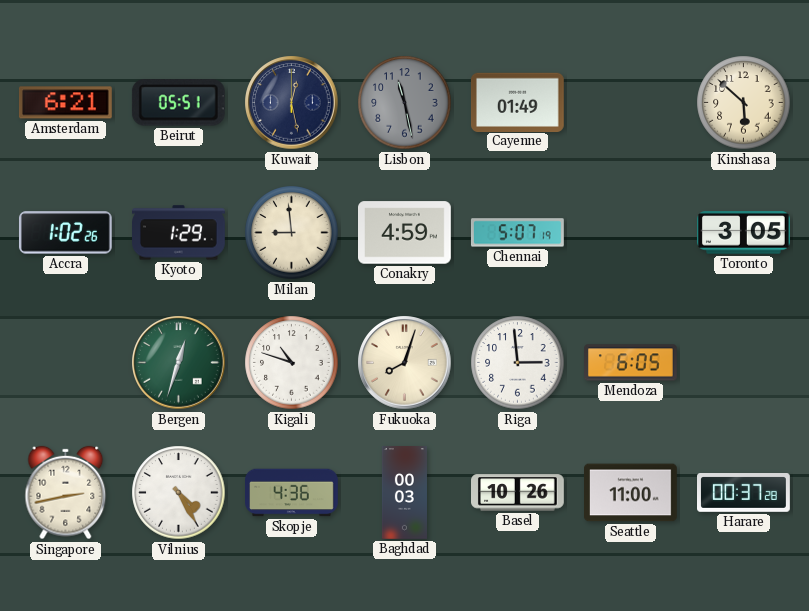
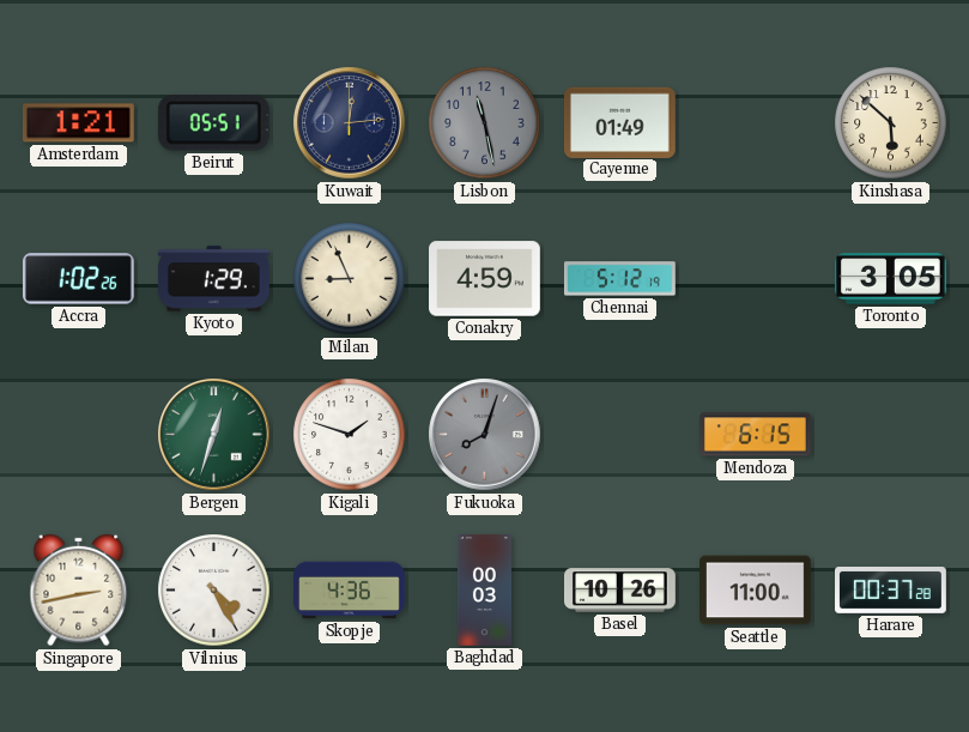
Amsterdam: 6:21 -> 1:21
Kuwait: 12:28 -> 12:14
Milan: 8:59 -> 8:56
Chennai: 5:07 -> 5:12
Kigali: 10:48 -> 1:48
Fukuoka dial: cream -> grey
Riga: 2:59 -> none
Mendoza: 6:05 -> 6:15
